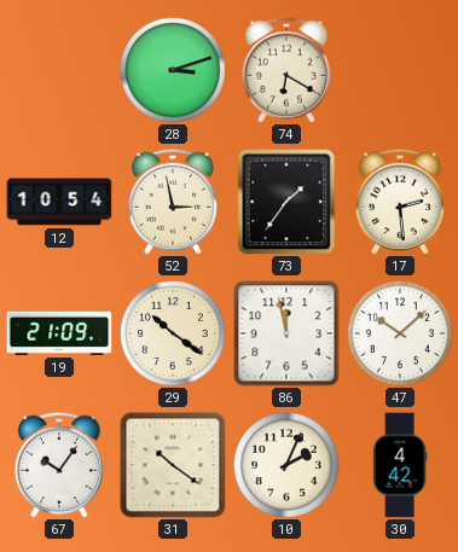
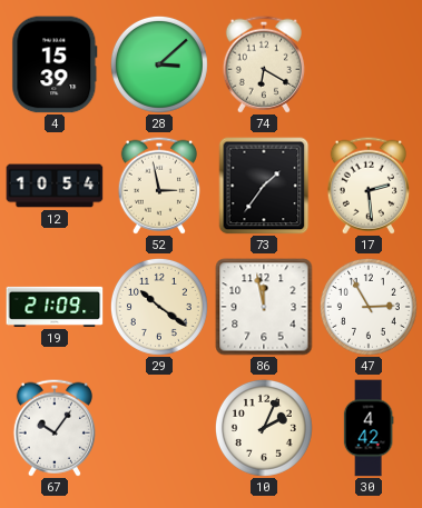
4: none -> 15:39
28: 3:12 -> 3:08
47: 10:08 -> 2:55
31: 10:21 -> none
